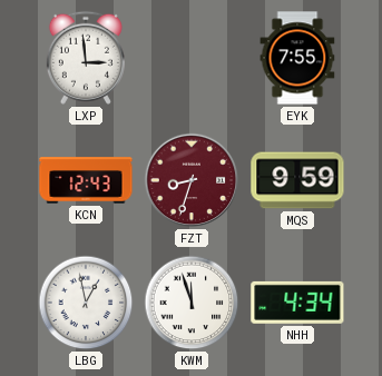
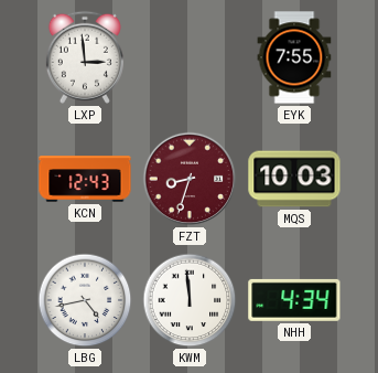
MQS: 9:59 -> 10:03
LBG: 12:58 -> 4:43
KWM: 11:57 -> 11:59
